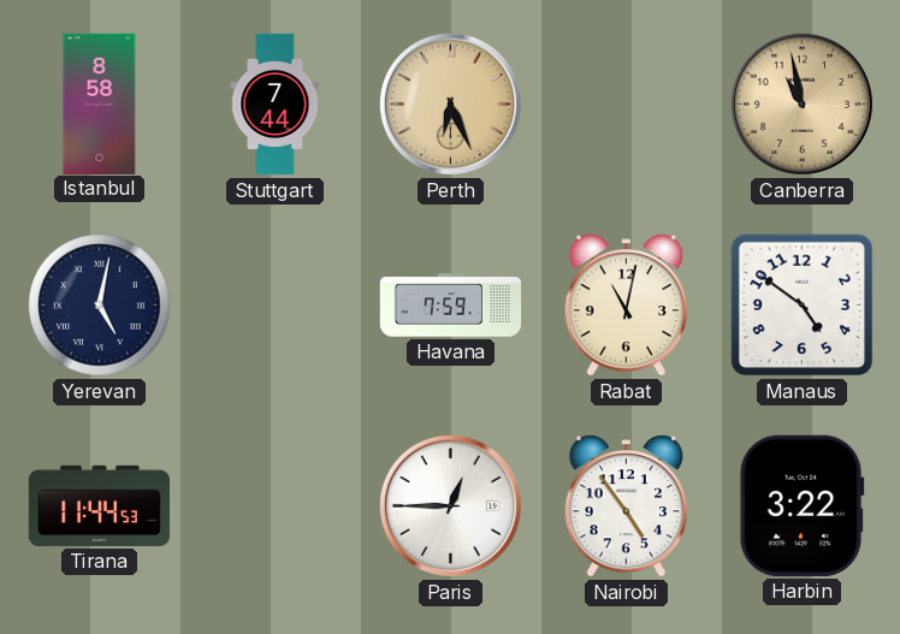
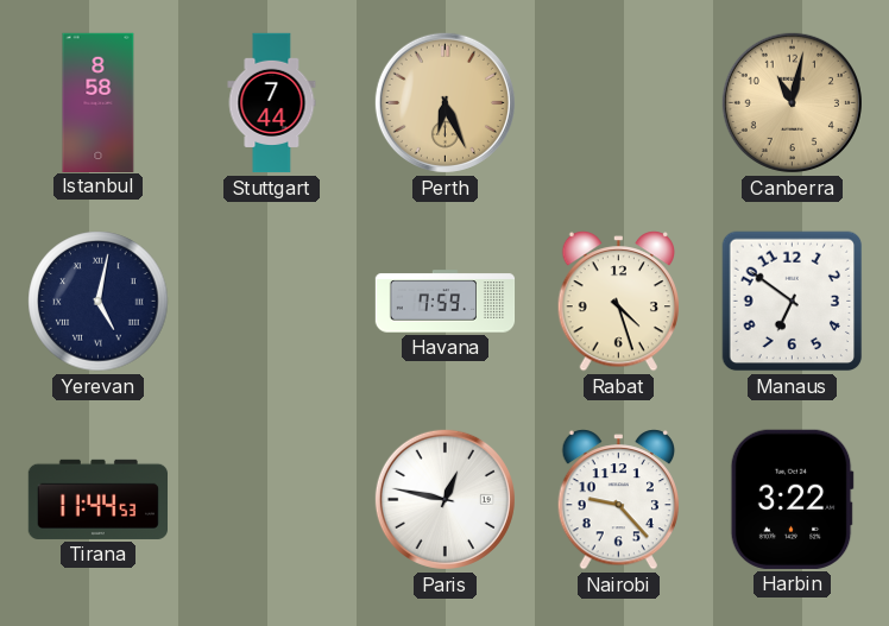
Canberra: 10:58 -> 11:02
Rabat: 11:02 -> 4:27
Manaus: 4:51 -> 6:51
Paris: 12:45 -> 12:47
Nairobi: 4:54 -> 9:23
